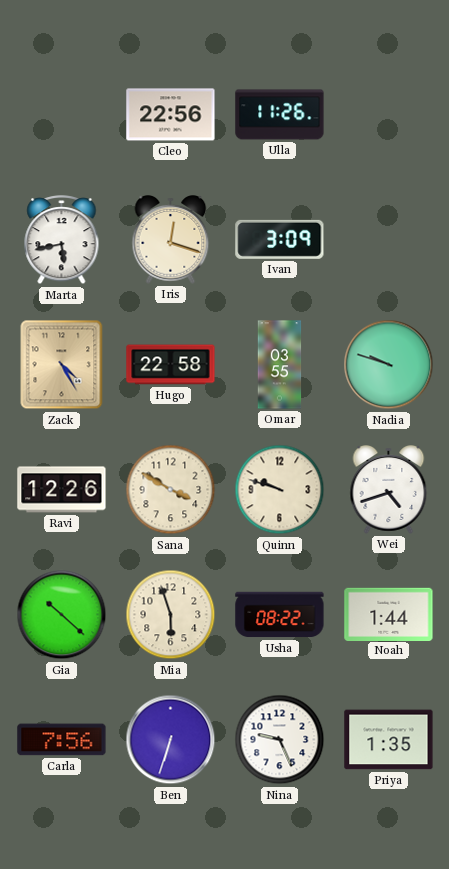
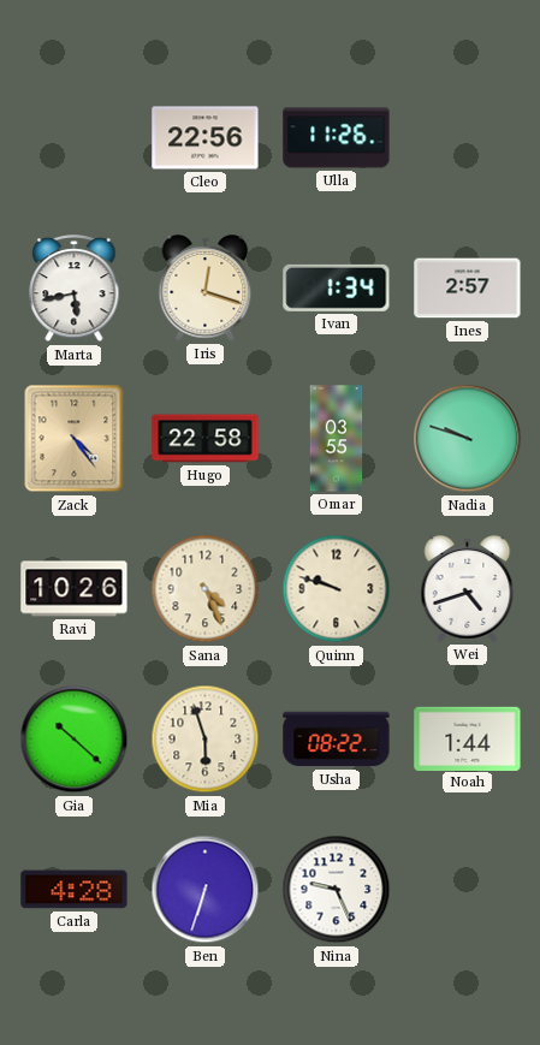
Ivan: 3:09 -> 1:34
Ines: none -> 2:57
Zack: 4:25 -> 4:24
Ravi: 12:26 -> 10:26
Sana: 3:50 -> 4:26
Carla: 7:56 -> 4:28
Priya: 1:35 -> none
